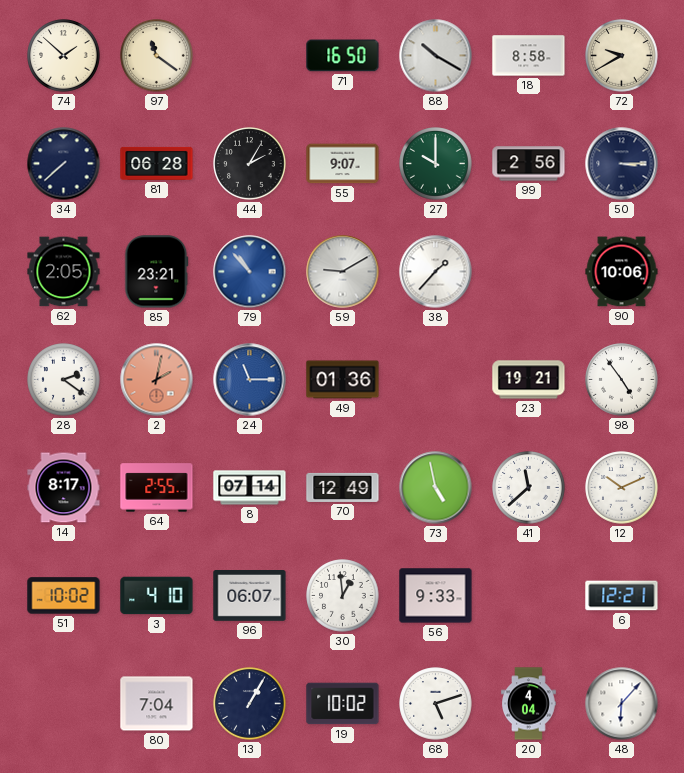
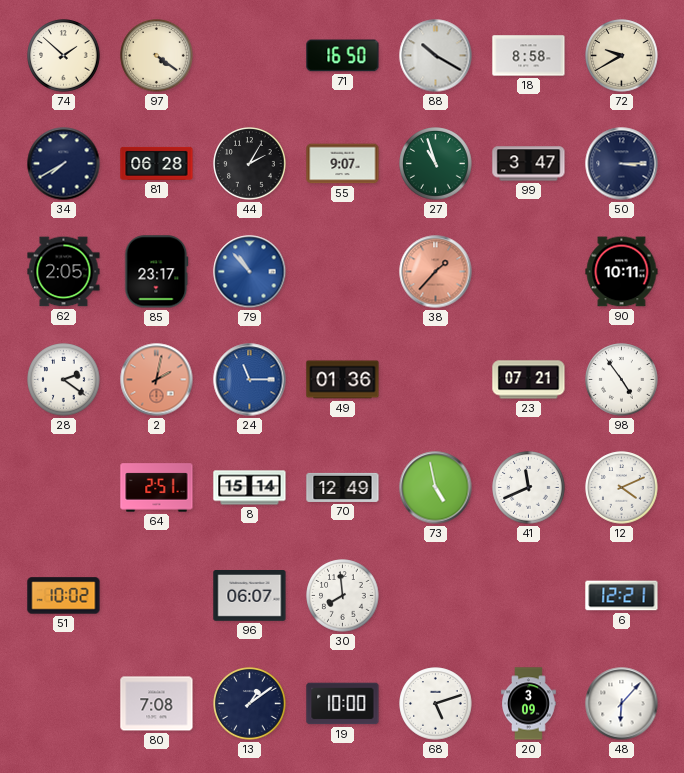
97: 11:21 -> 4:21
34: 7:38 -> 7:40
27: 10:00 -> 10:57
99: 2:56 -> 3:47
85: 23:21 -> 23:17
59: 9:10 -> none
38 dial: white -> salmon
90: 10:06 -> 10:11
23: 19:21 -> 07:21
14: 8:17 -> none
64: 2:55 -> 2:51
8: 07:14 -> 15:14
41: 11:38 -> 11:41
12: 10:11 -> 4:11
3: 4:10 -> none
30: 12:59 -> 7:59
56: 9:33 -> none
80: 7:04 -> 7:08
13: 1:05 -> 1:09
19: 10:02 -> 10:00
20: 4:04 -> 3:09
